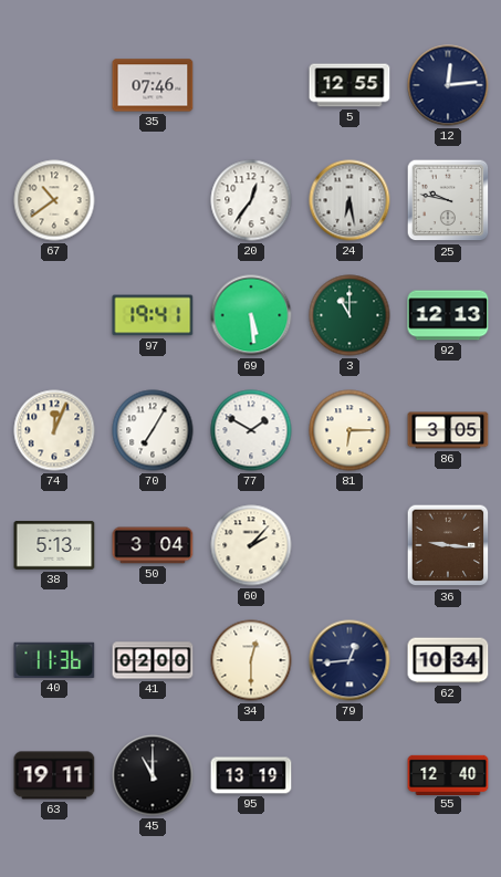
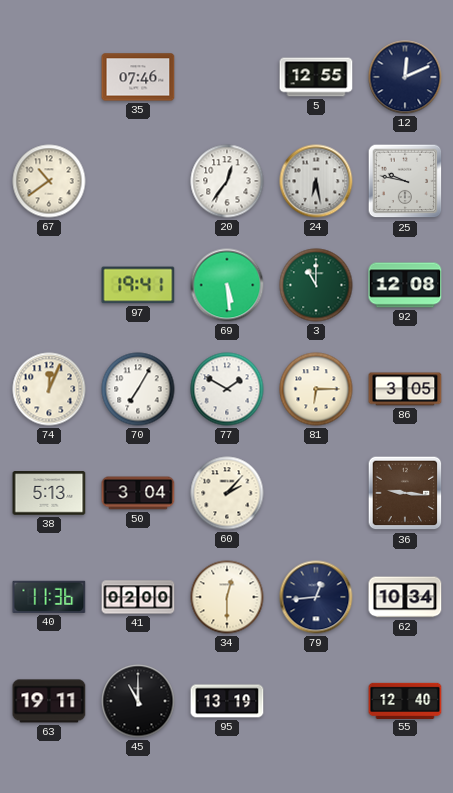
12: 12:14 -> 12:11
92: 12:13 -> 12:08
